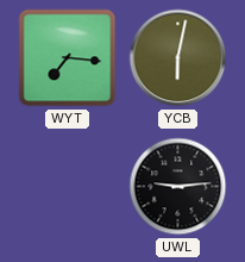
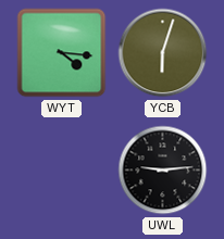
WYT: 7:16 -> 4:16
YCB: 6:02 -> 6:03
